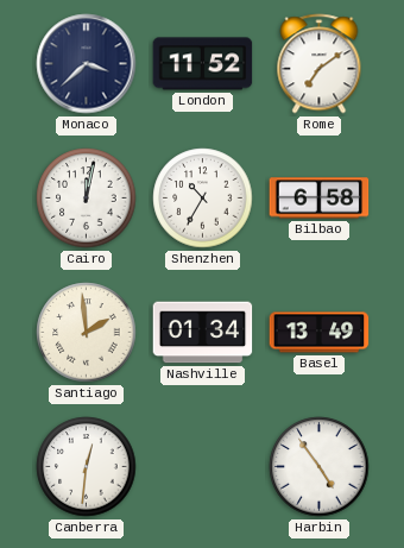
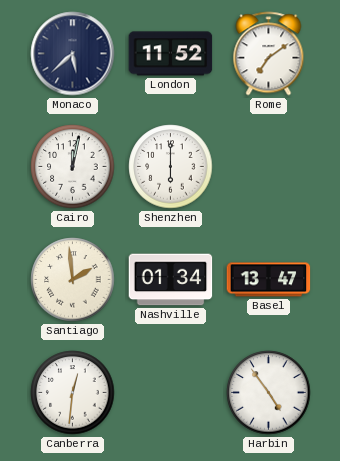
Monaco: 3:38 -> 5:38
Shenzhen: 10:35 -> 6:00
Bilbao: 6:58 -> none
Basel: 13:49 -> 13:47
